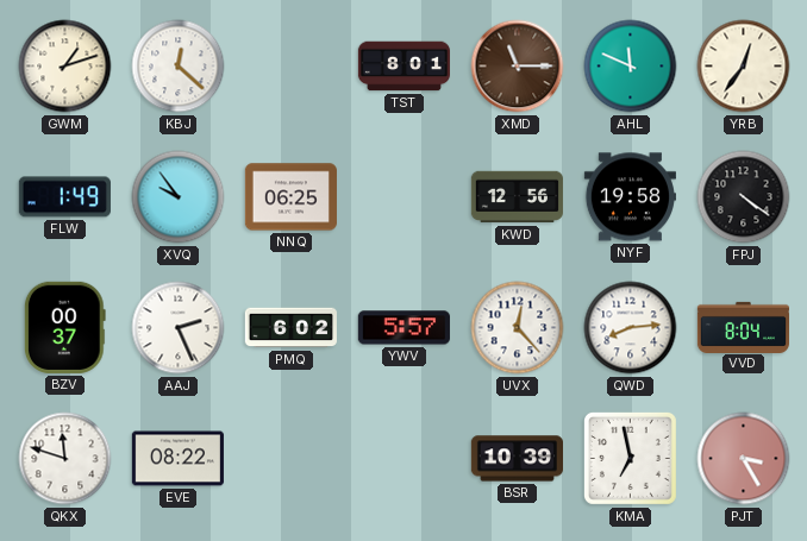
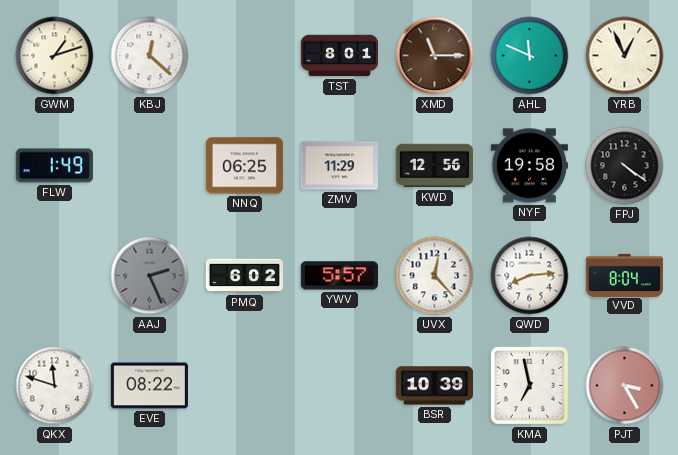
YRB: 12:36 -> 12:56
XVQ: 9:54 -> none
ZMV: none -> 11:29
BZV: 00:37 -> none
AAJ dial: white -> grey
